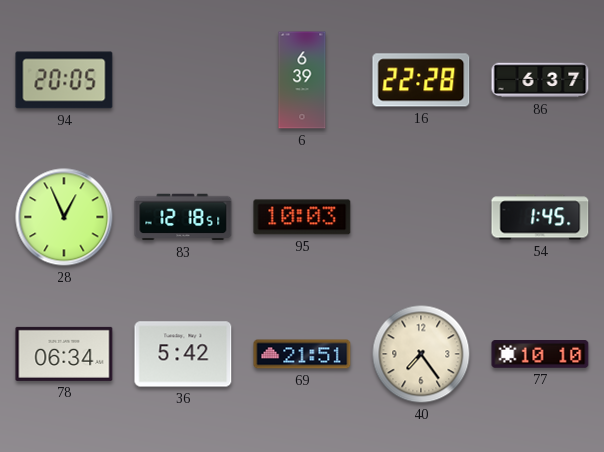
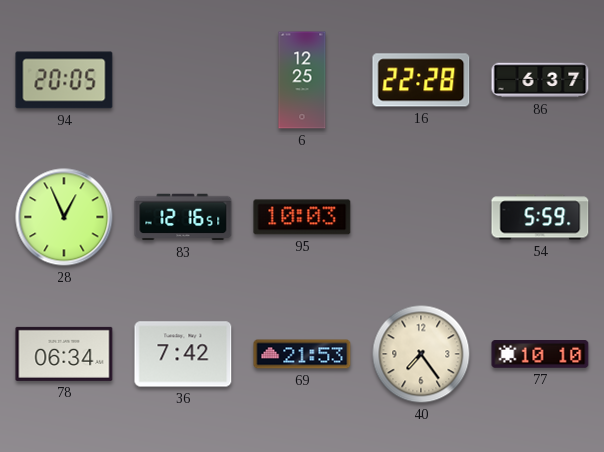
6: 6:39 -> 12:25
83: 12:18 -> 12:16
54: 1:45 -> 5:59
36: 5:42 -> 7:42
69: 21:51 -> 21:53
